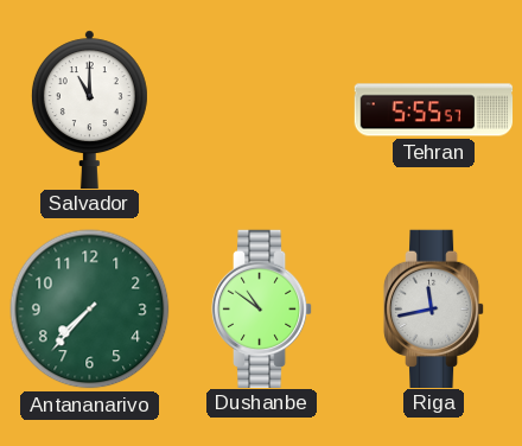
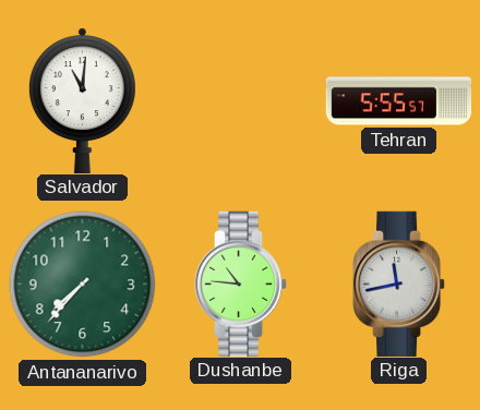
Salvador: 11:00 -> 11:01
Dushanbe: 10:51 -> 10:46
